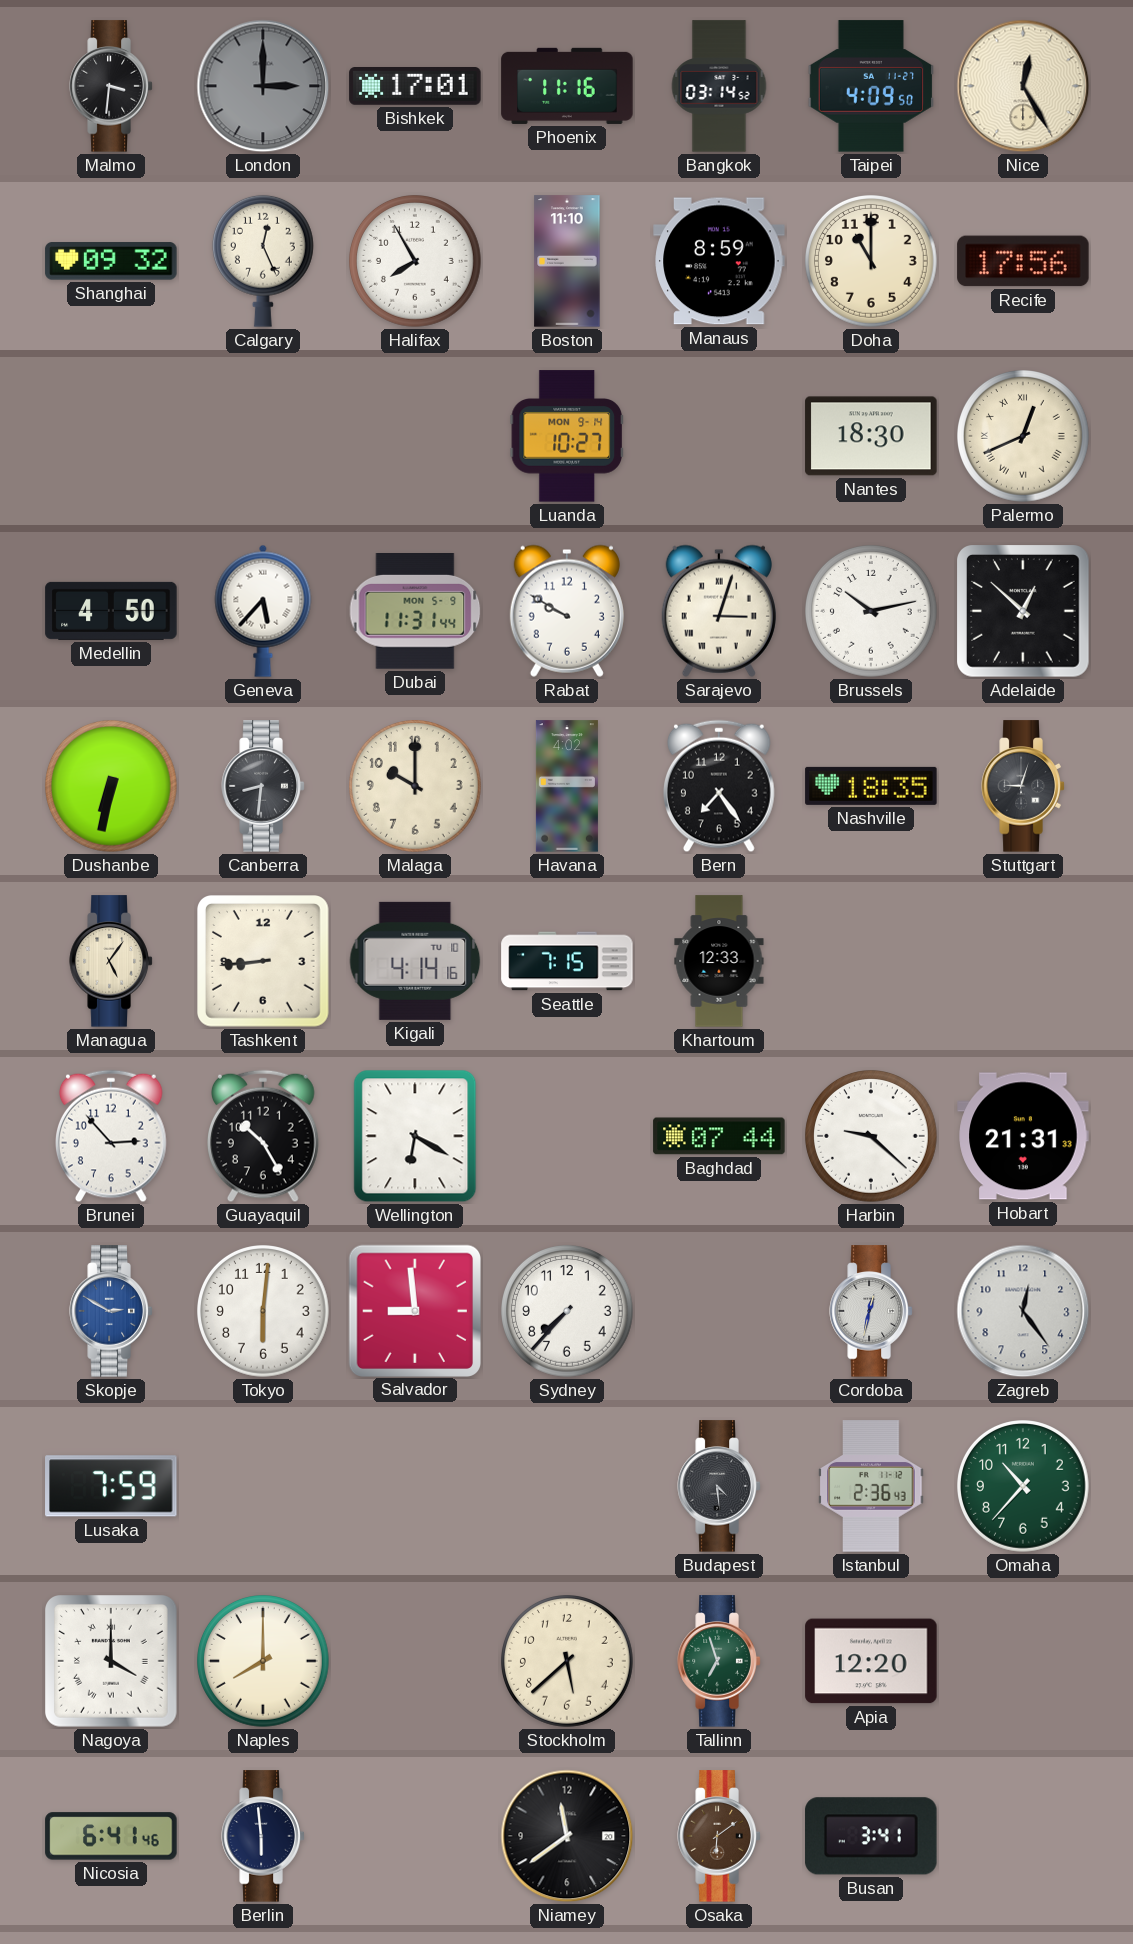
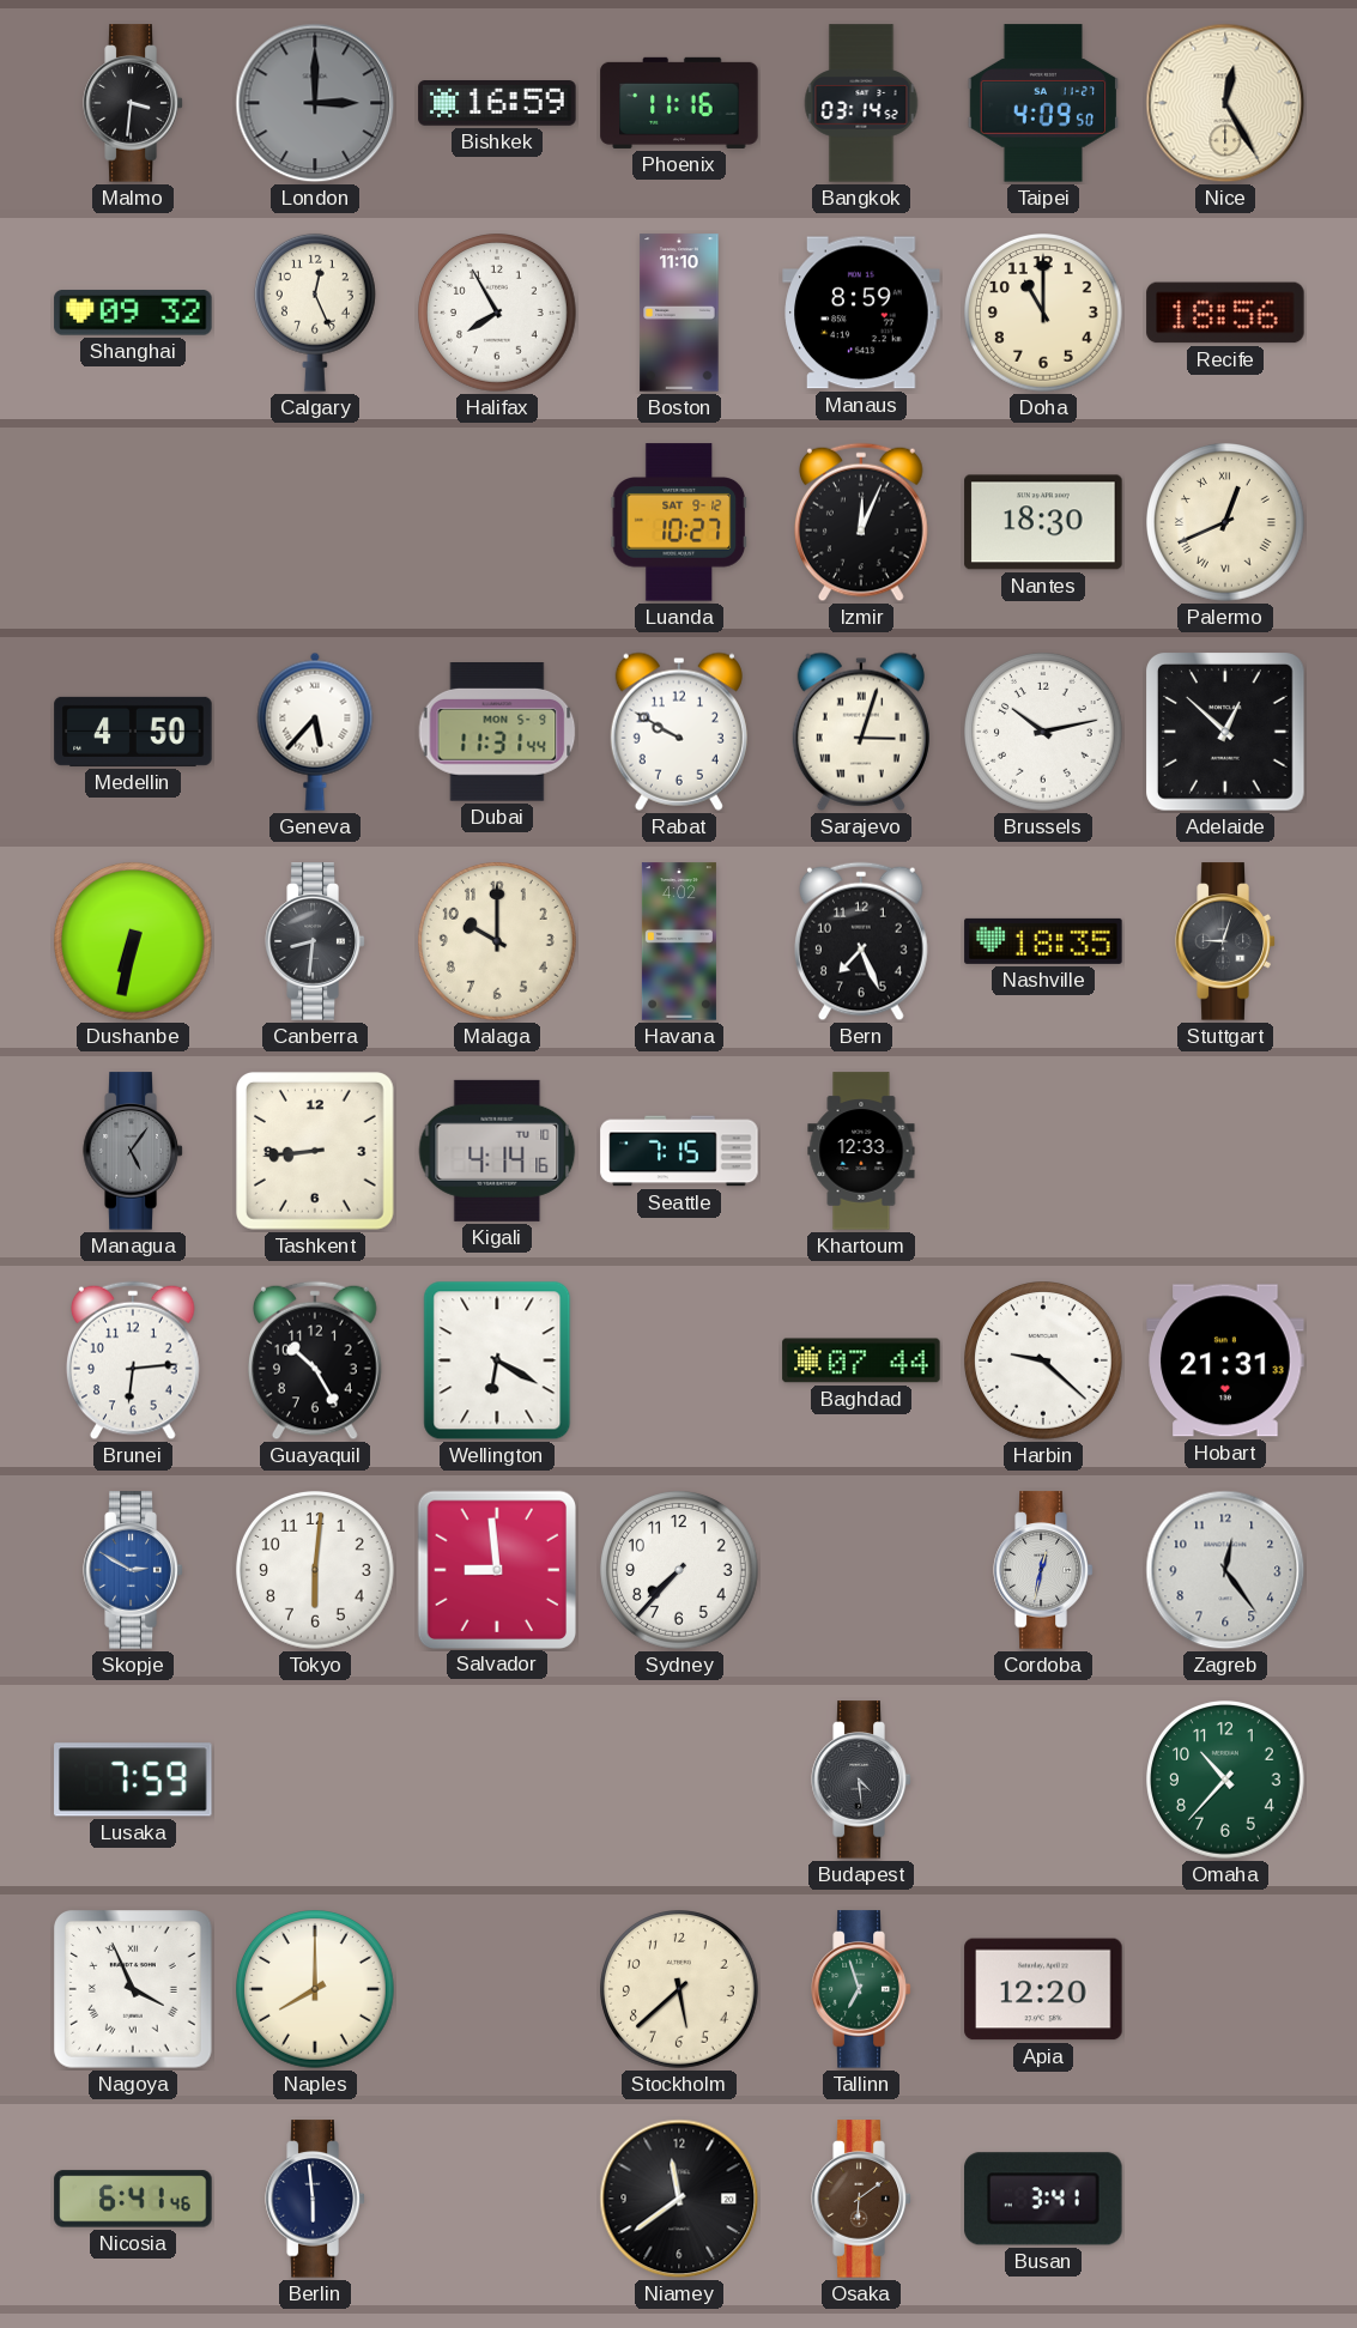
Bishkek: 17:01 -> 16:59
Recife: 17:56 -> 18:56
Luanda date: MON 9-14 -> SAT 9-12
Izmir: none -> 12:04
Bern: 7:24 -> 7:26
Managua dial: cream -> grey
Brunei: 2:53 -> 6:14
Istanbul: 2:36 -> none
Nagoya: 4:00 -> 3:56
